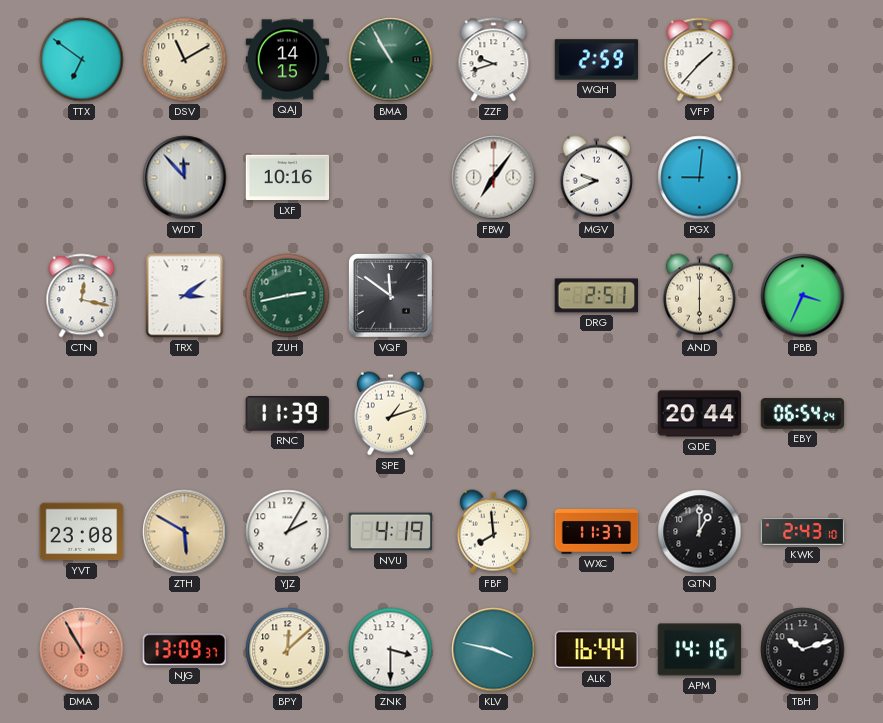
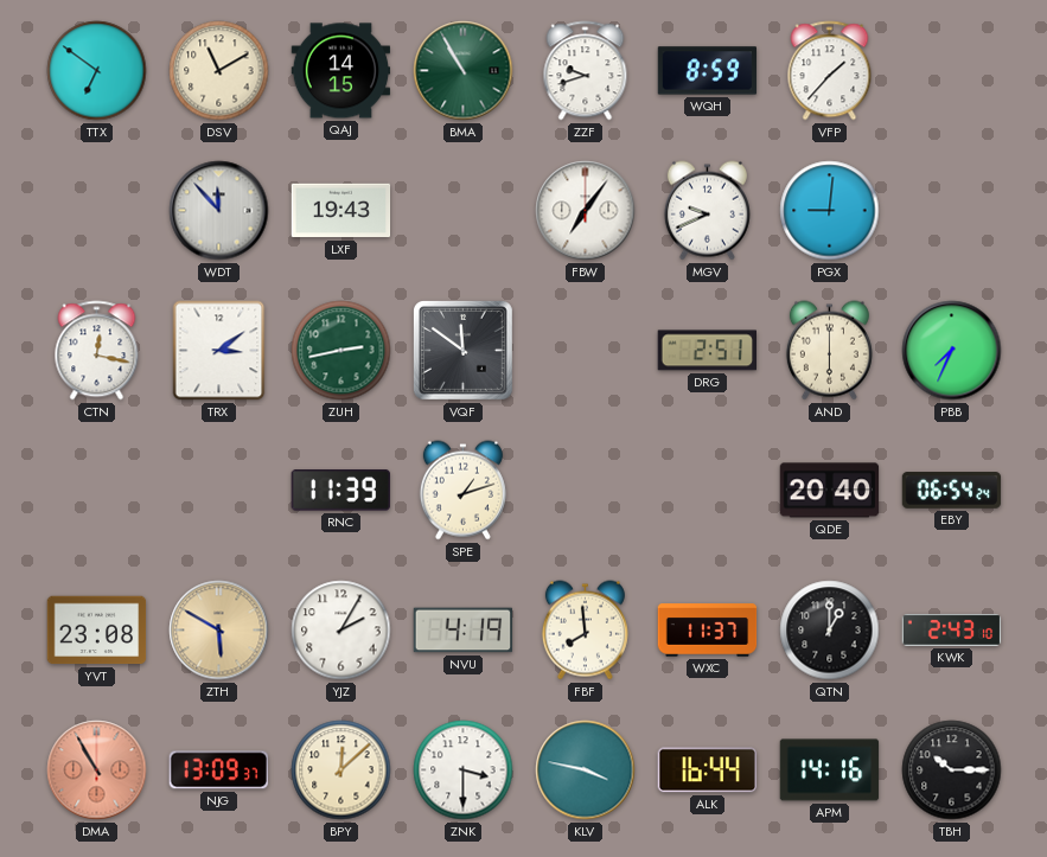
WQH: 2:59 -> 8:59
LXF: 10:16 -> 19:43
PBB: 3:34 -> 7:34
QDE: 20:44 -> 20:40
TBH: 10:12 -> 10:15
